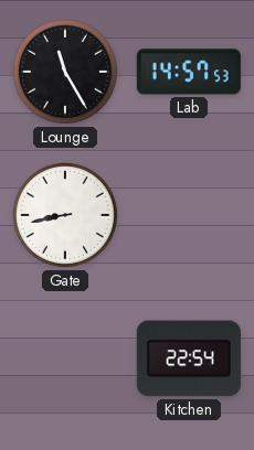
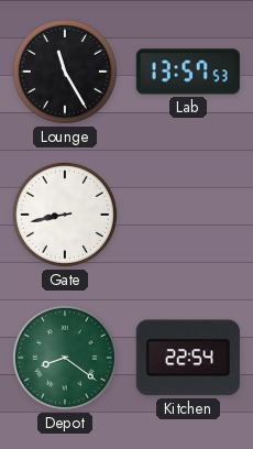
Lab: 14:57 -> 13:57
Depot: none -> 8:21
